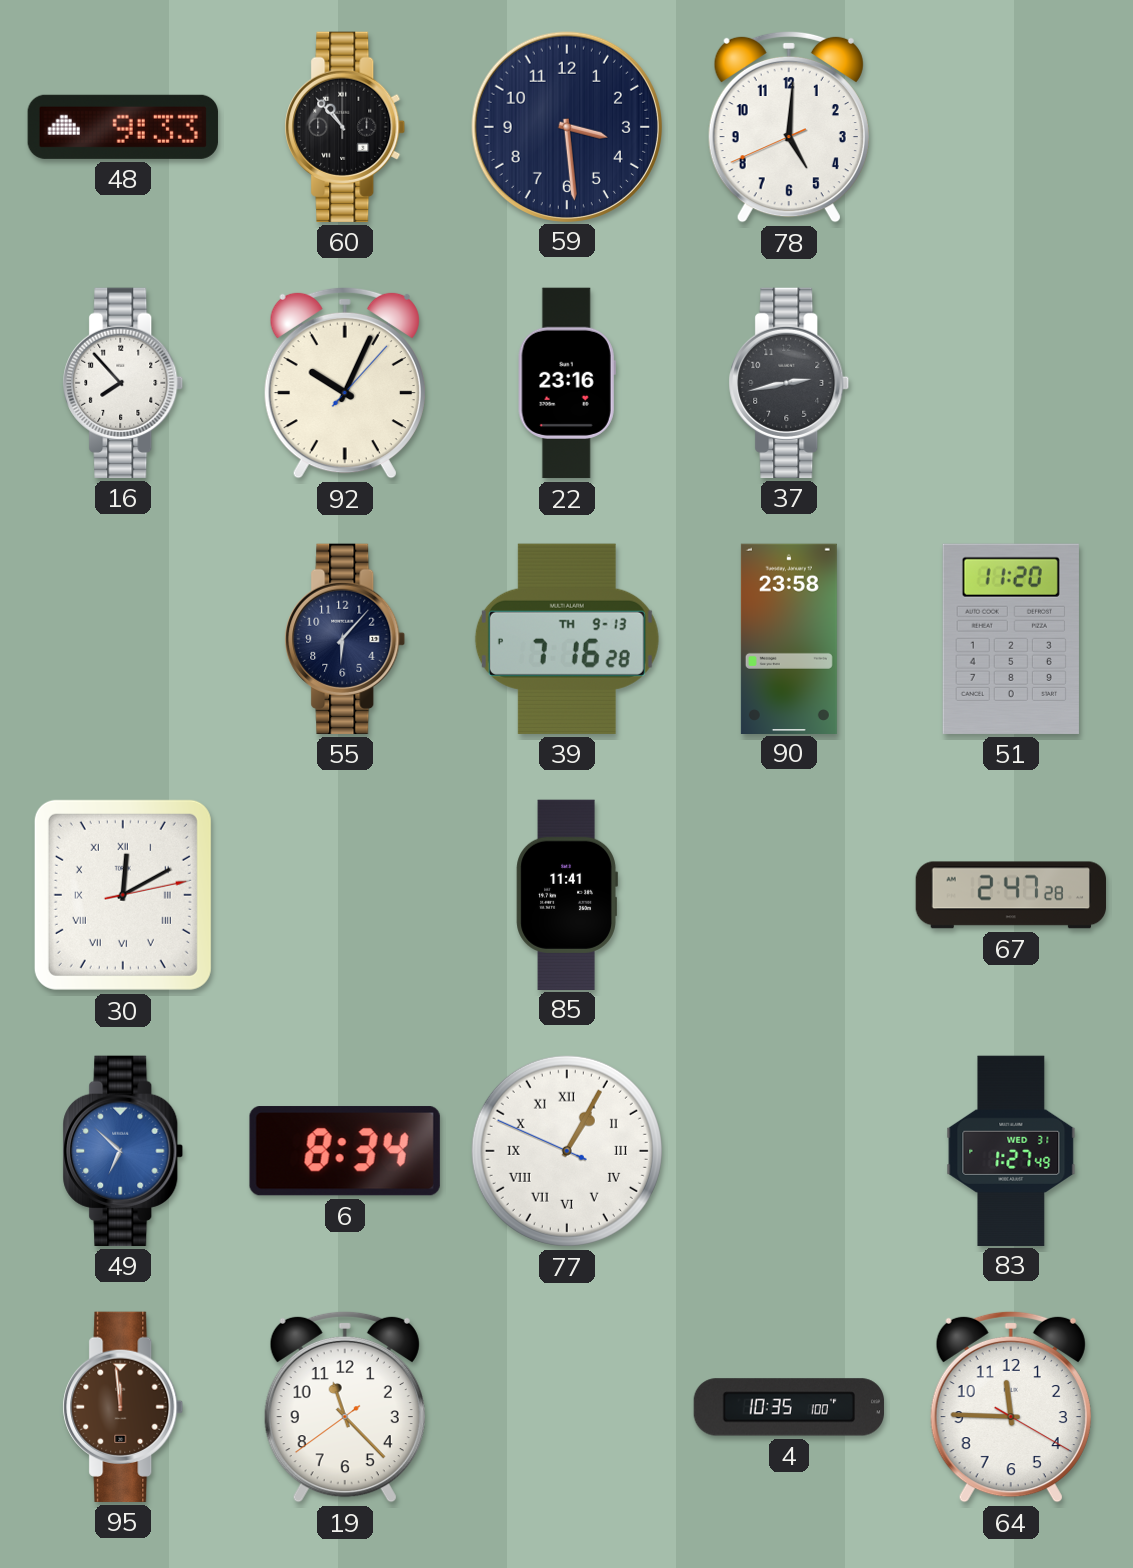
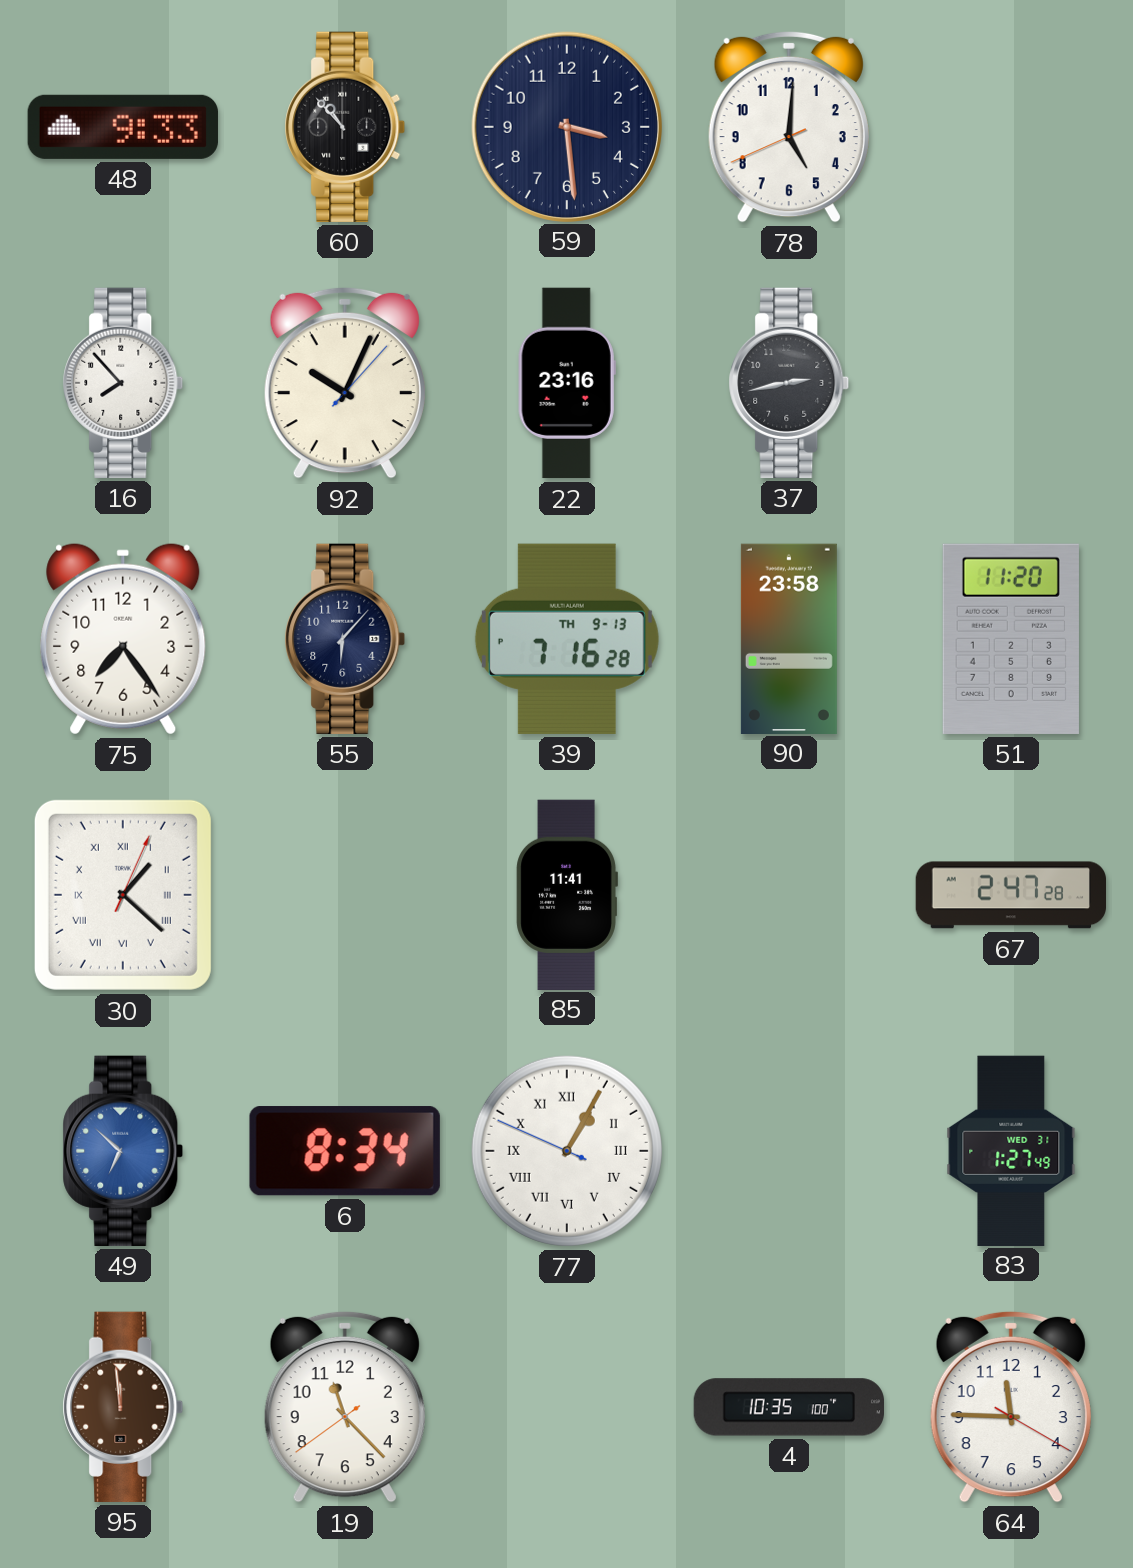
75: none -> 7:24
30: 12:10 -> 1:22
